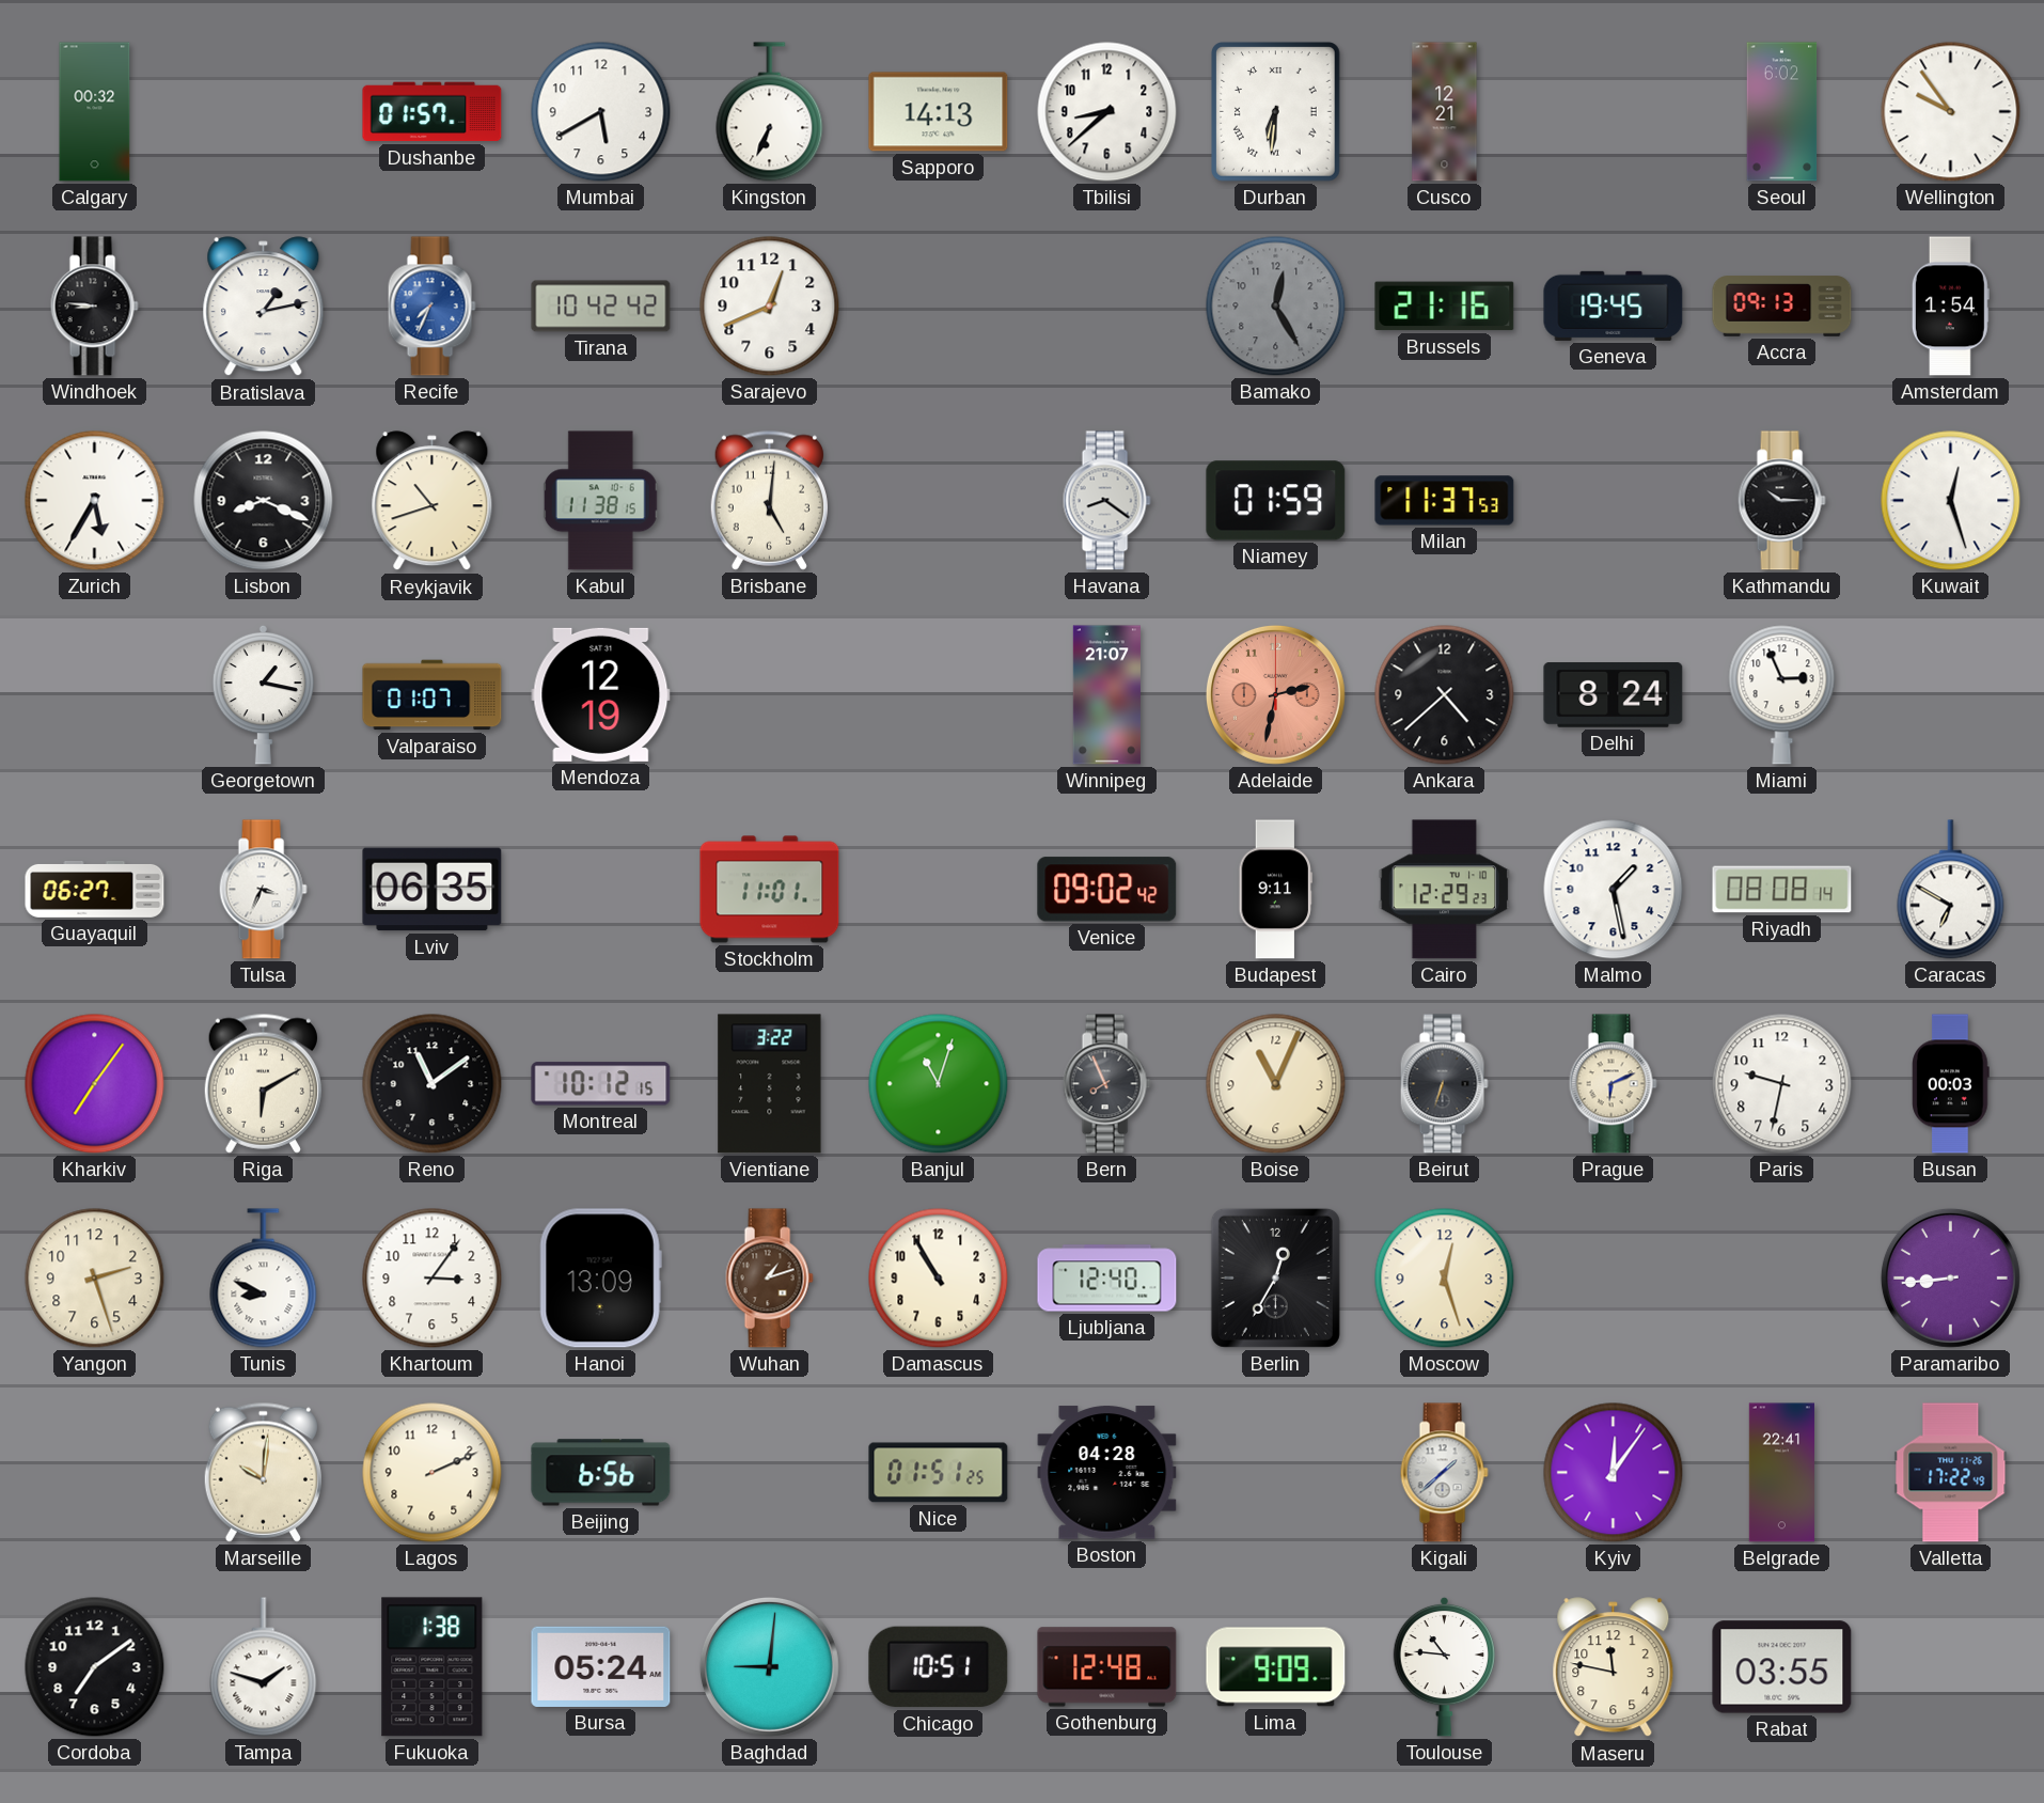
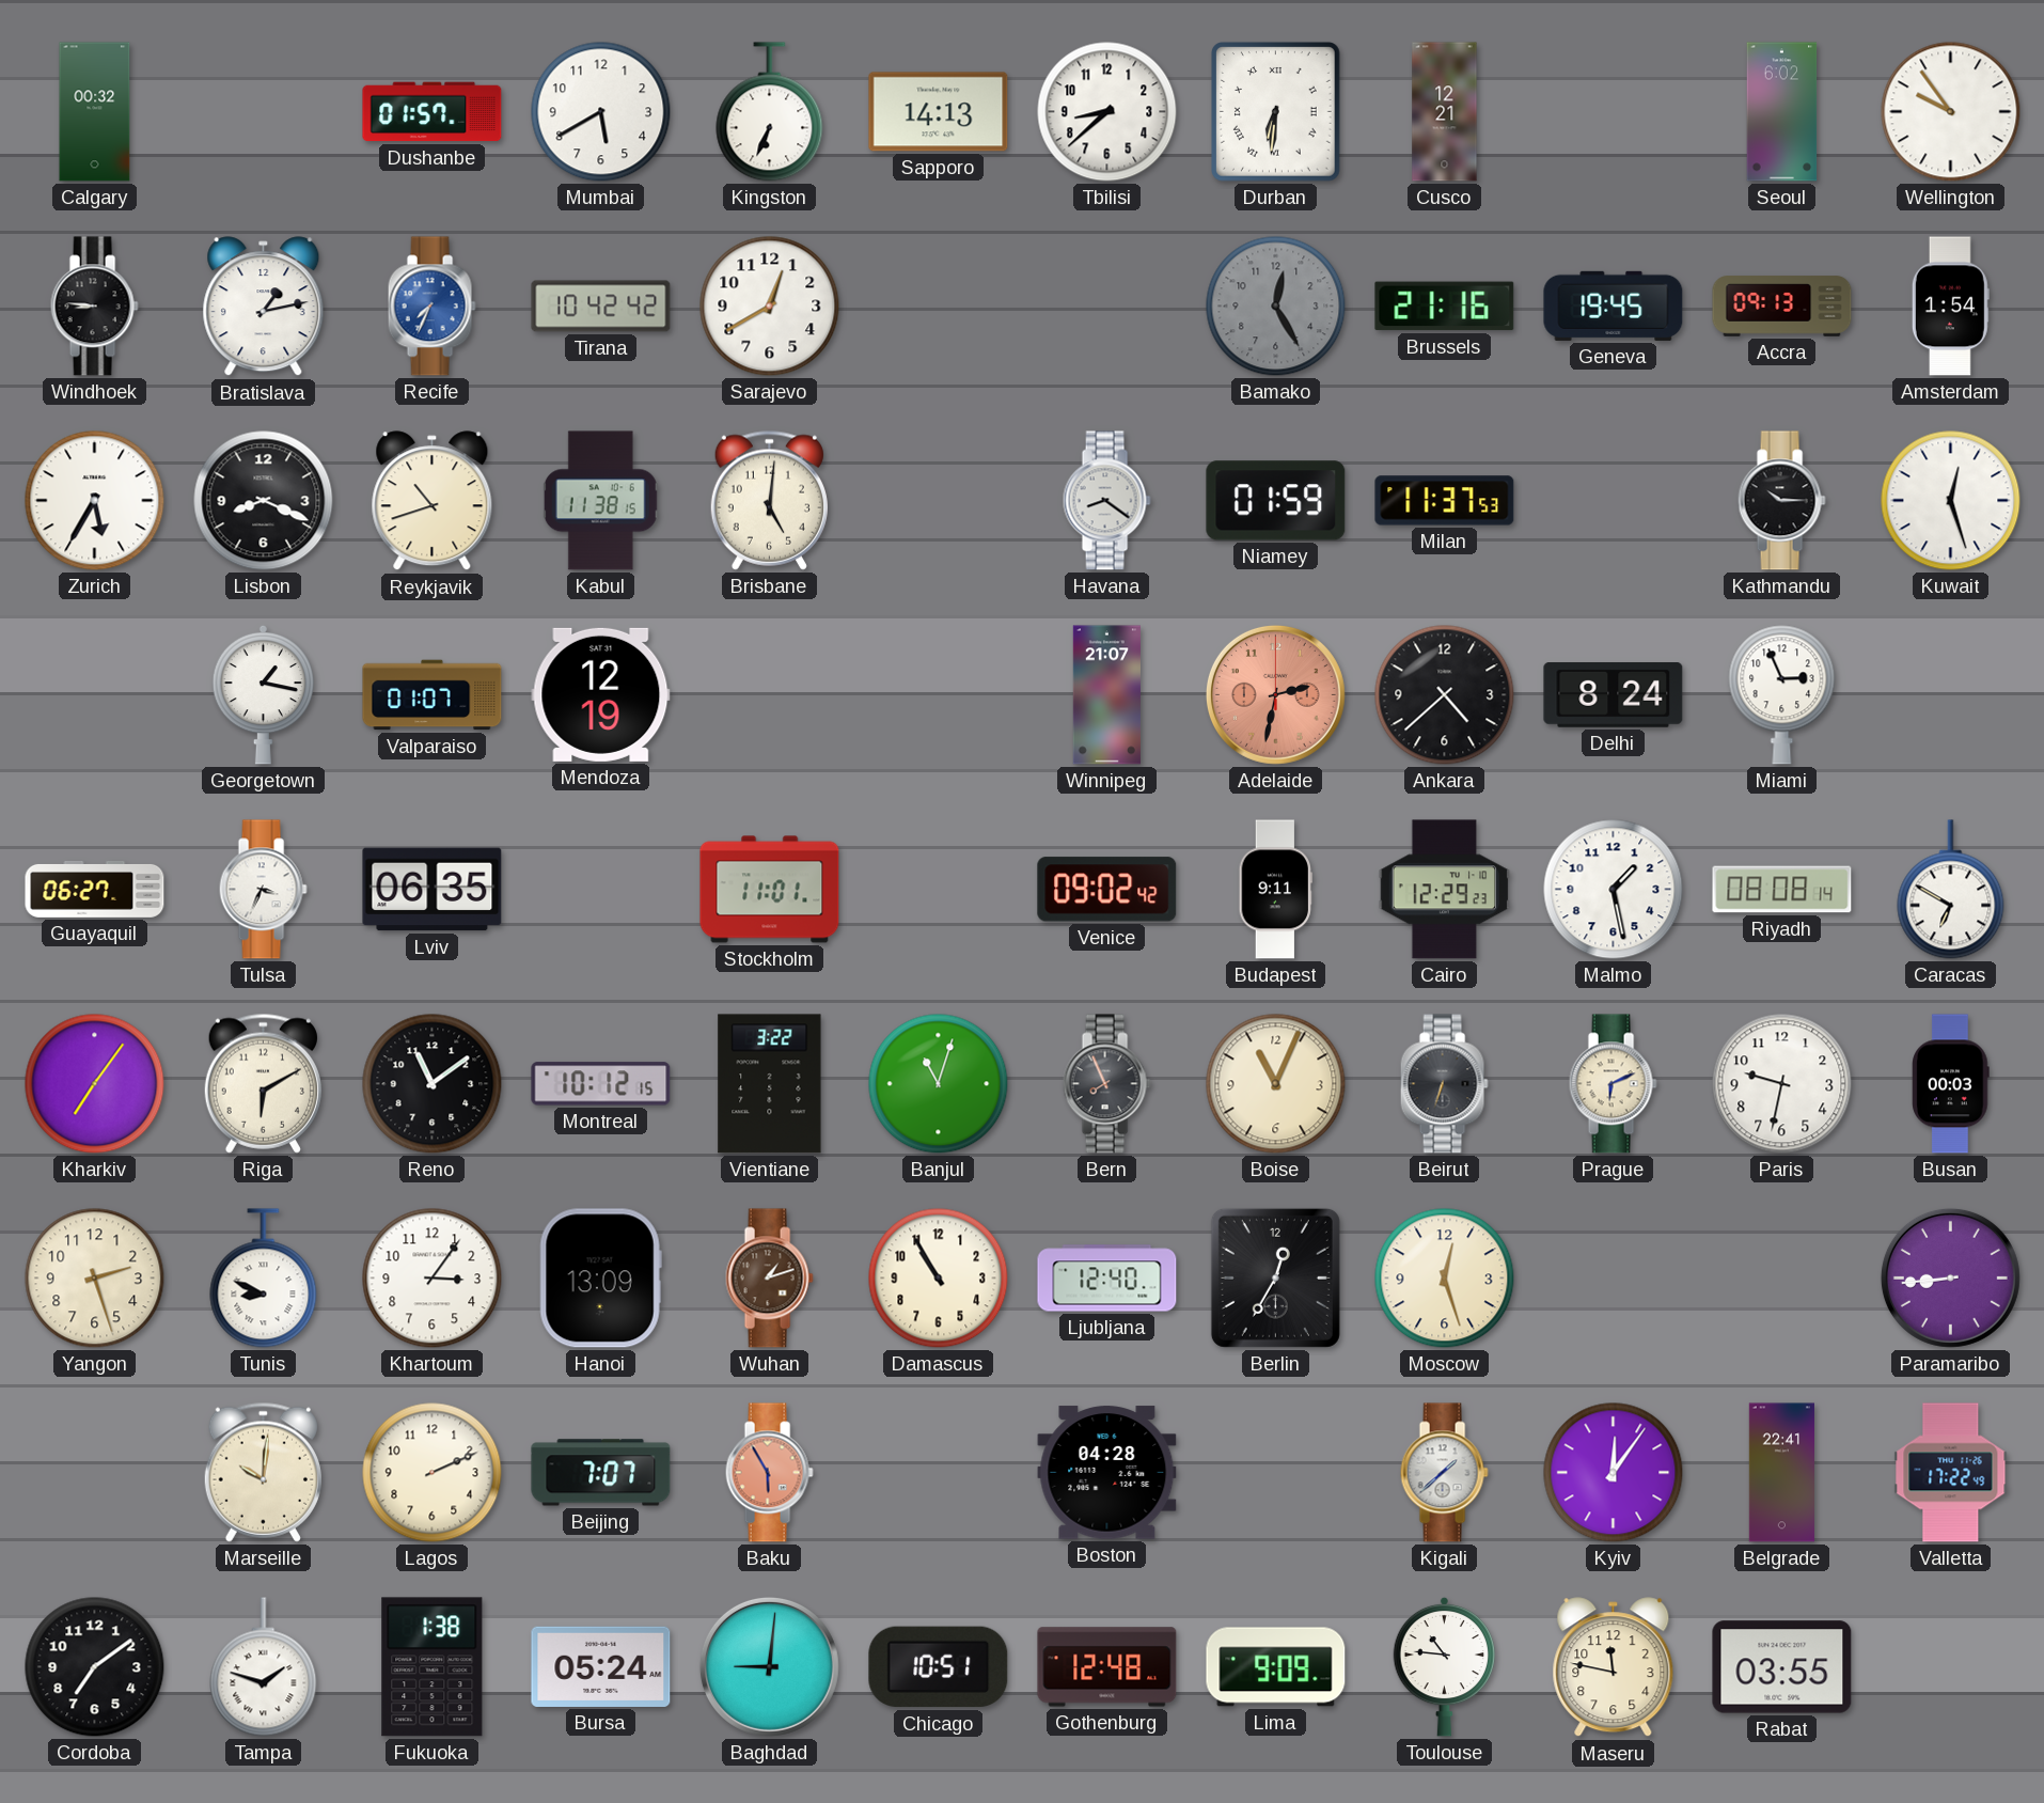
Sarajevo: 12:41 -> 12:40
Beijing: 6:56 -> 7:07
Baku: none -> 5:55
Nice: 01:51 -> none
